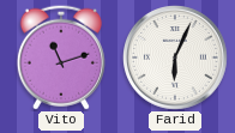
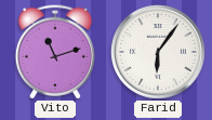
Farid: 6:04 -> 6:06
